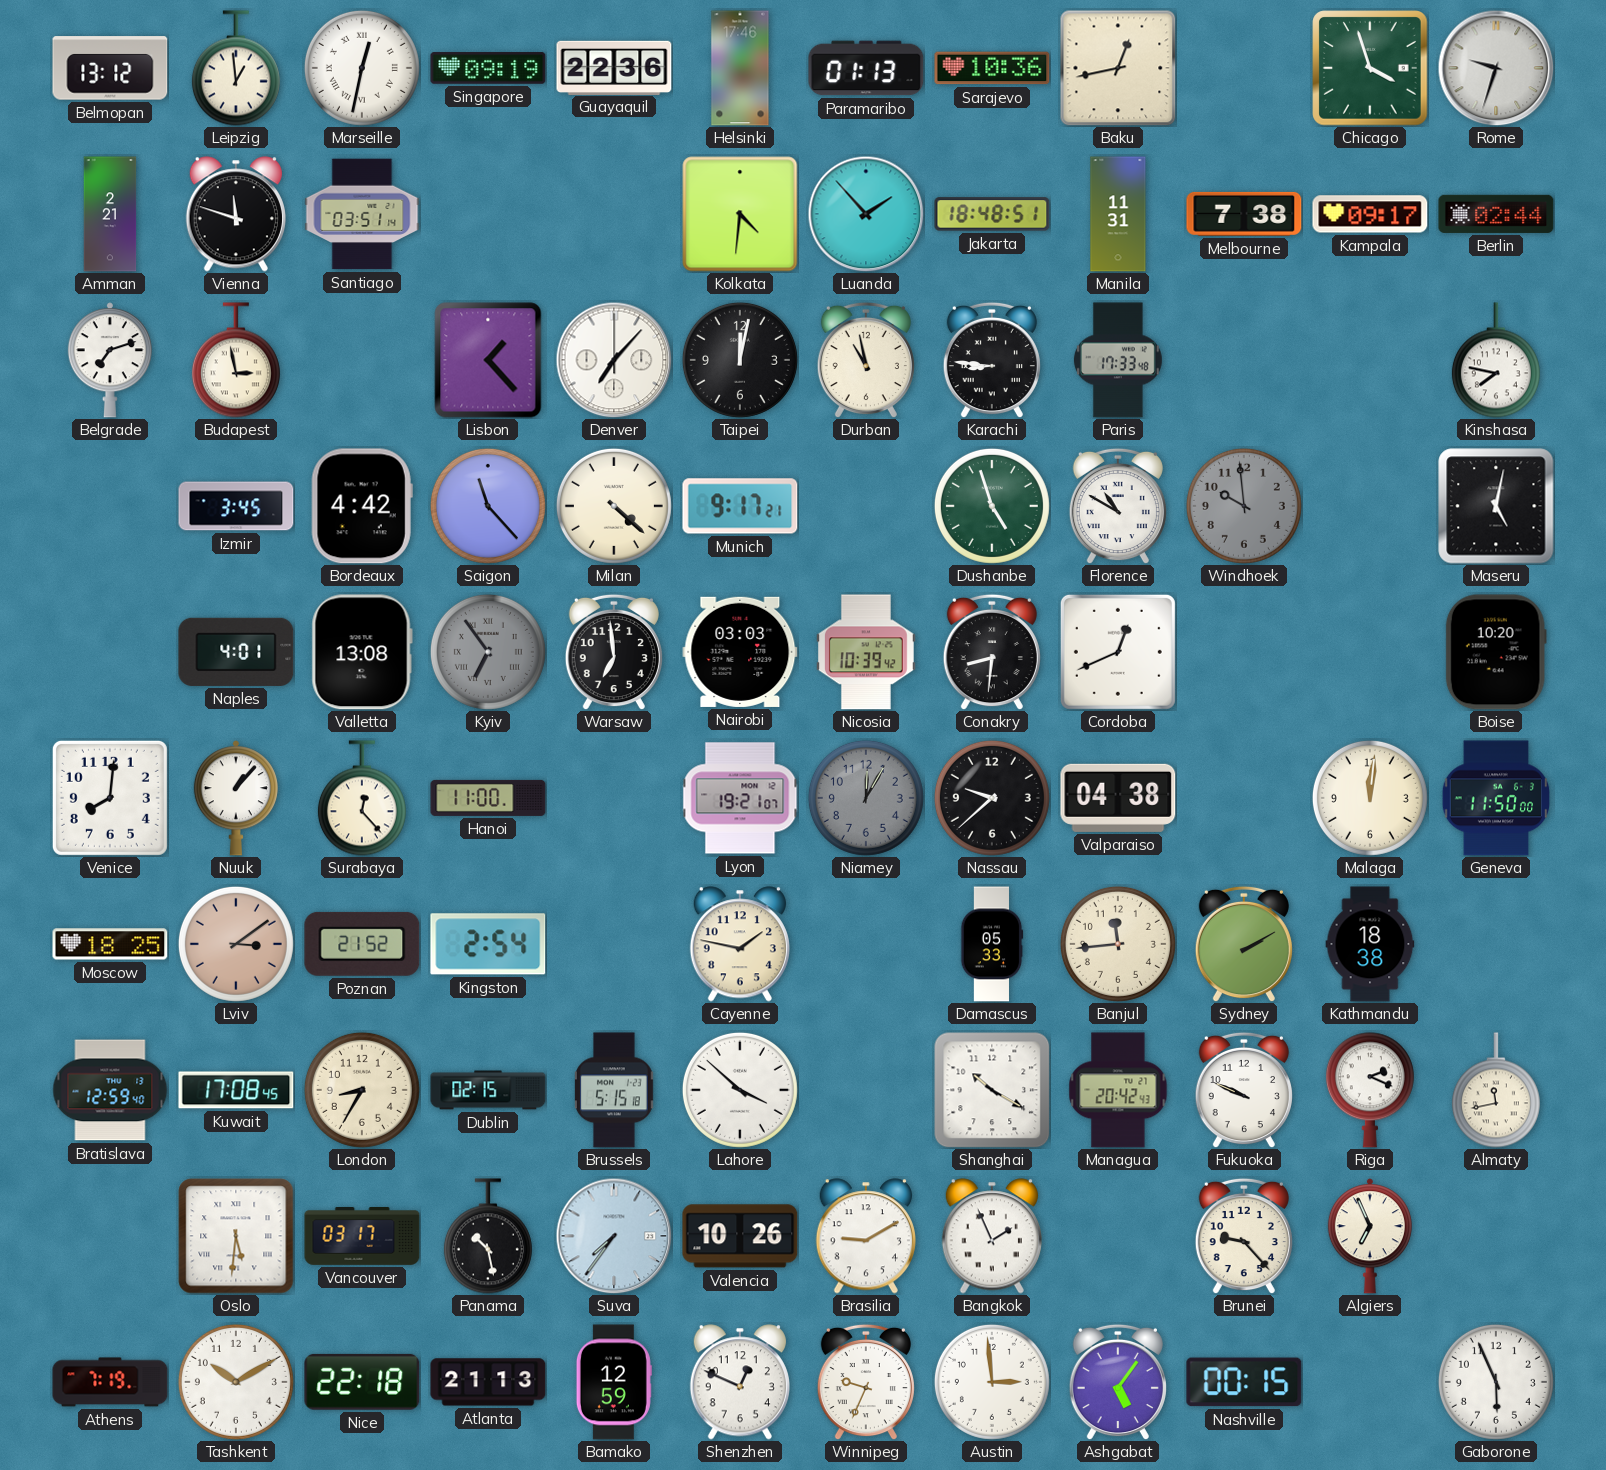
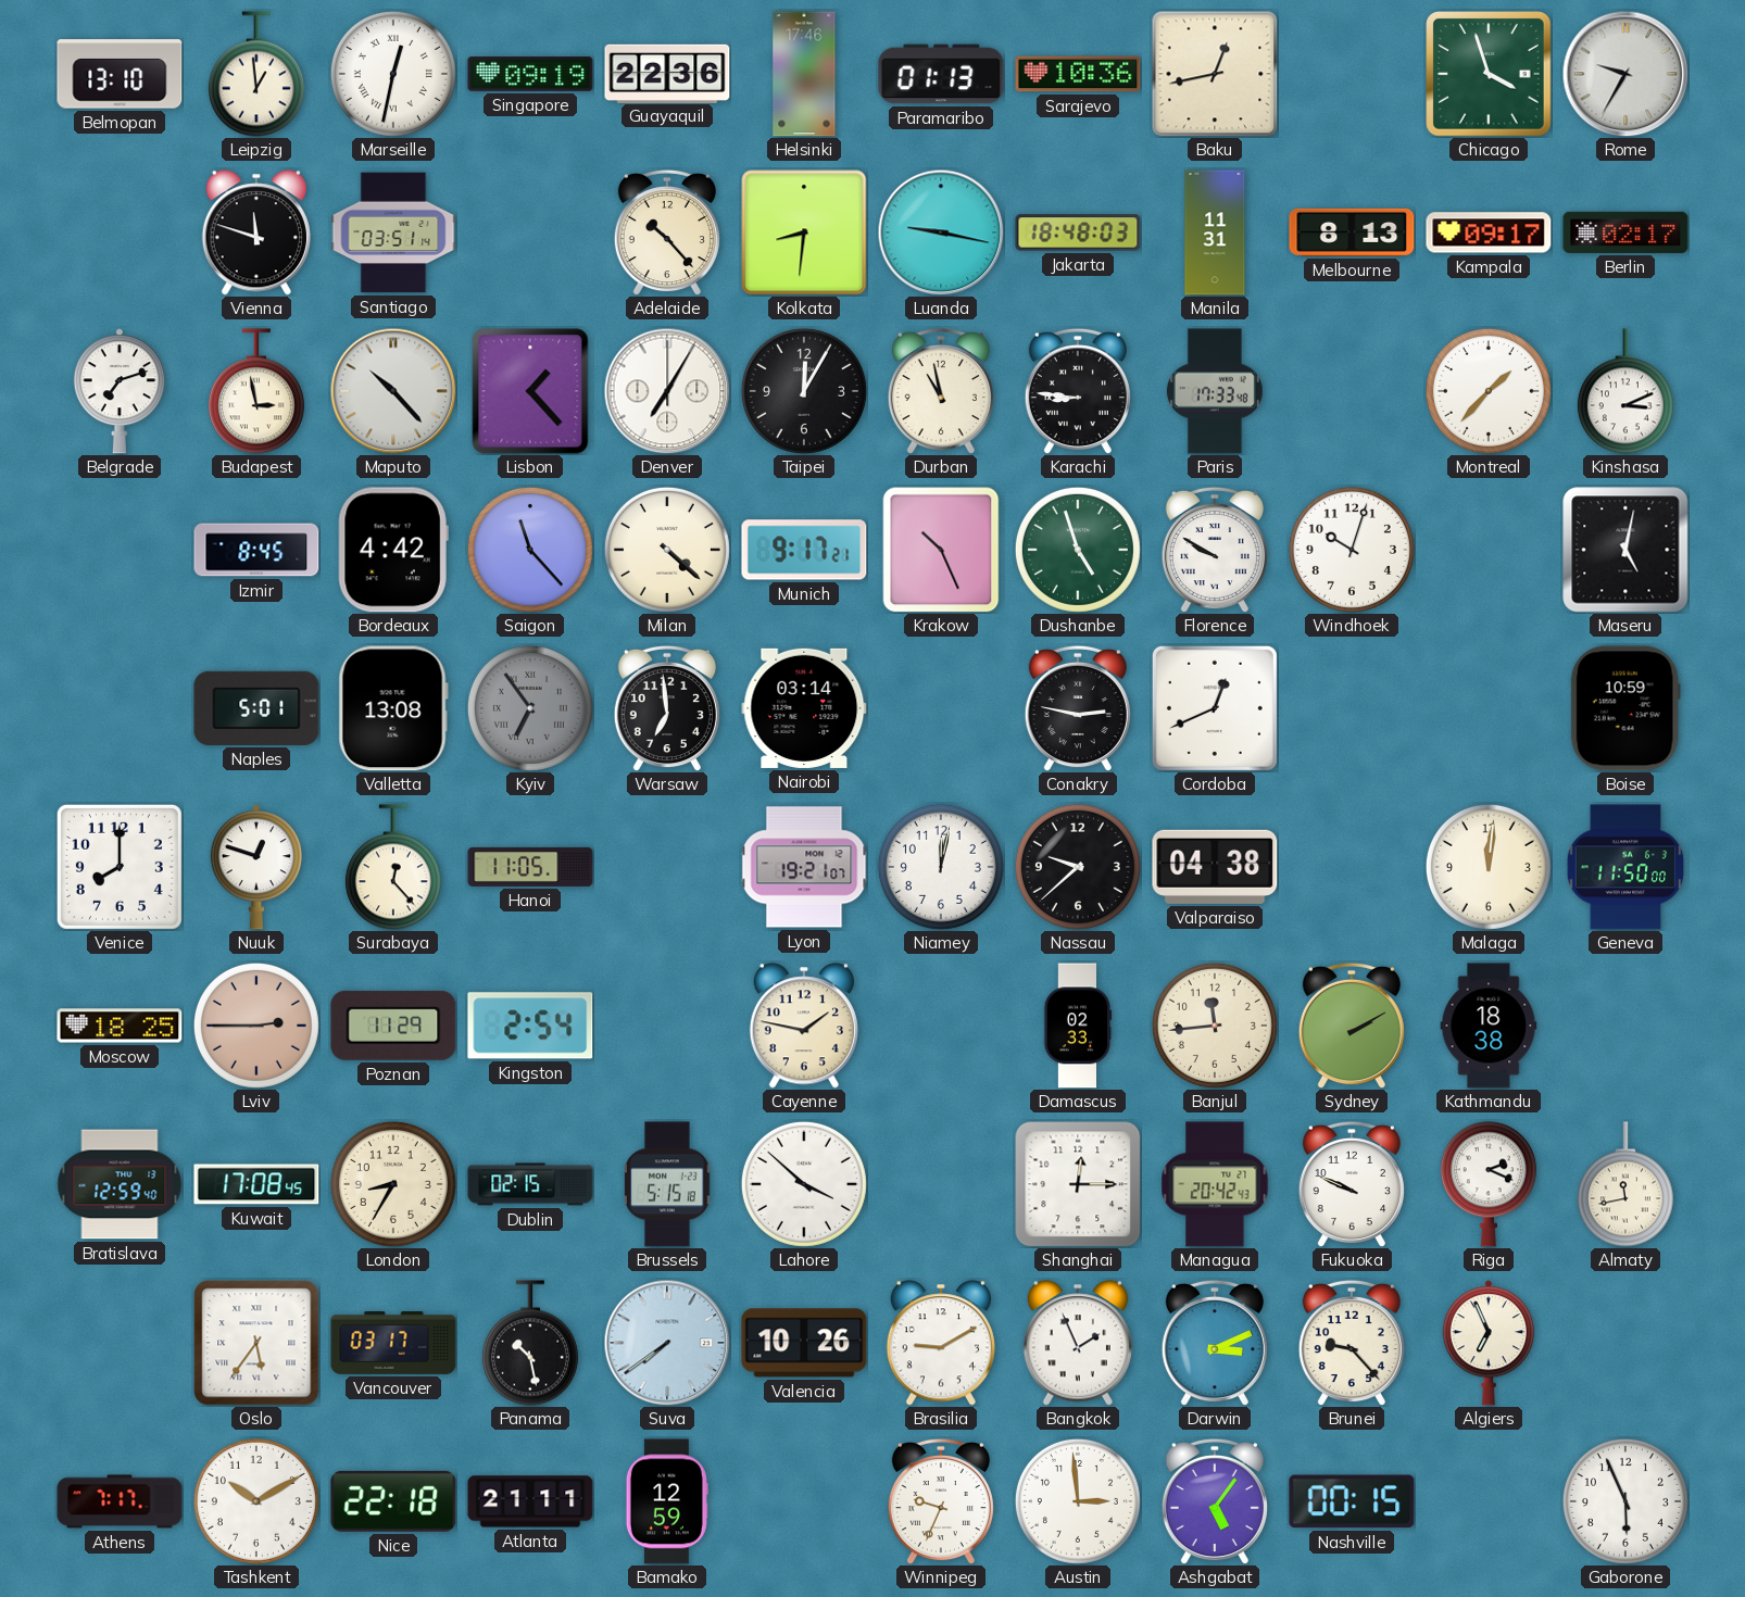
Belmopan: 13:12 -> 13:10
Rome: 9:33 -> 9:35
Amman: 2:21 -> none
Adelaide: none -> 10:23
Kolkata: 4:31 -> 8:31
Luanda: 1:53 -> 9:17
Jakarta: 18:48:51 -> 18:48:03
Melbourne: 7:38 -> 8:13
Berlin: 02:44 -> 02:17
Maputo: none -> 10:23
Denver: 7:07 -> 7:05
Taipei: 12:02 -> 12:05
Montreal: none -> 1:37
Kinshasa: 7:47 -> 3:11
Izmir: 3:45 -> 8:45
Krakow: none -> 10:26
Florence: 10:50 -> 9:50
Windhoek: 9:59 -> 10:03
Windhoek dial: grey -> white
Naples: 4:01 -> 5:01
Nairobi: 03:03 -> 03:14
Nicosia: 10:39 -> none
Conakry: 8:31 -> 2:47
Boise: 10:20 -> 10:59
Venice: 8:01 -> 8:00
Nuuk: 1:07 -> 12:48
Hanoi: 11:00 -> 11:05
Niamey: 12:05 -> 12:02
Niamey dial: grey -> white
Lviv: 3:09 -> 2:45
Poznan: 21:52 -> 11:29
Damascus: 05:33 -> 02:33
Shanghai: 10:20 -> 12:15
Oslo: 5:31 -> 5:36
Suva: 7:36 -> 7:39
Darwin: none -> 3:11
Athens: 7:19 -> 7:17
Atlanta: 21:13 -> 21:11
Shenzhen: 12:49 -> none
